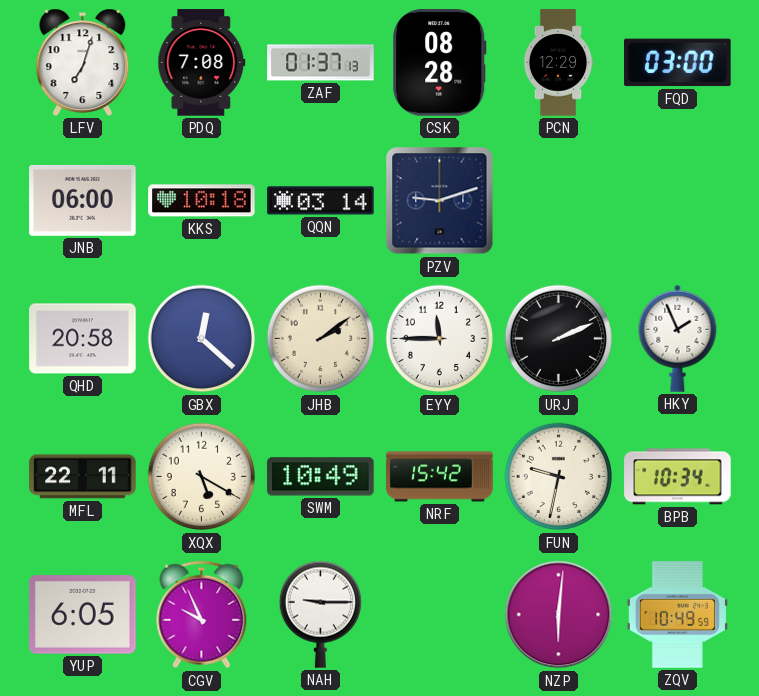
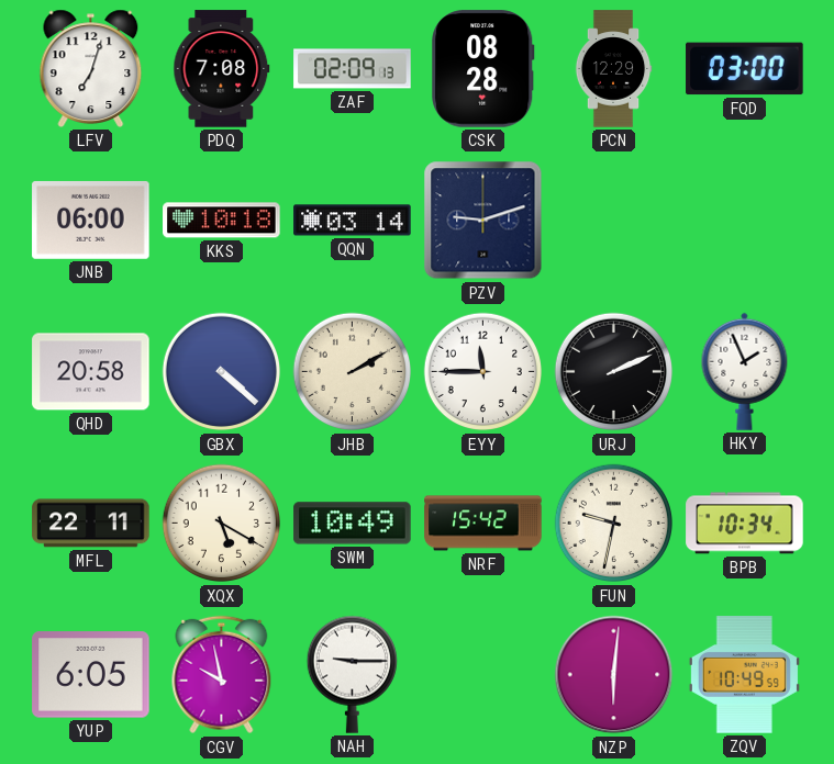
ZAF: 01:37 -> 02:09
GBX: 12:22 -> 4:22
JHB: 2:09 -> 2:10
CGV: 9:56 -> 9:58
